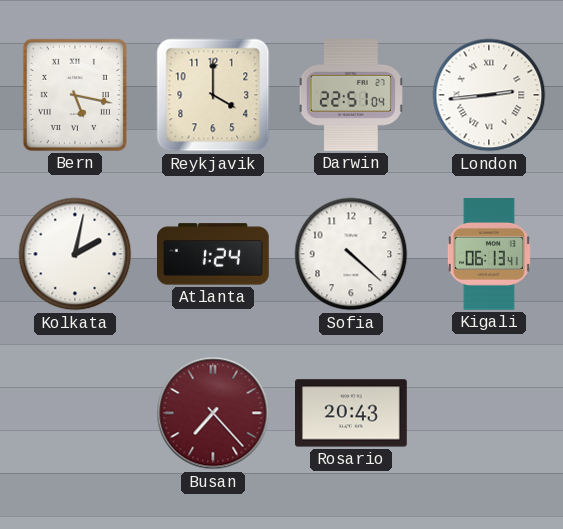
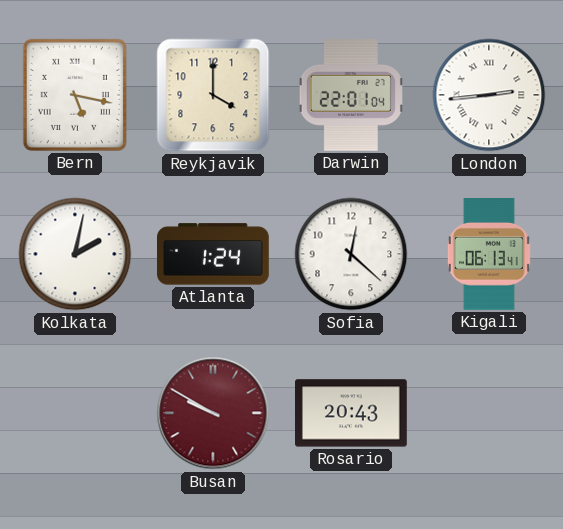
Darwin: 22:51 -> 22:01
Sofia: 4:22 -> 12:22
Busan: 7:23 -> 9:50
